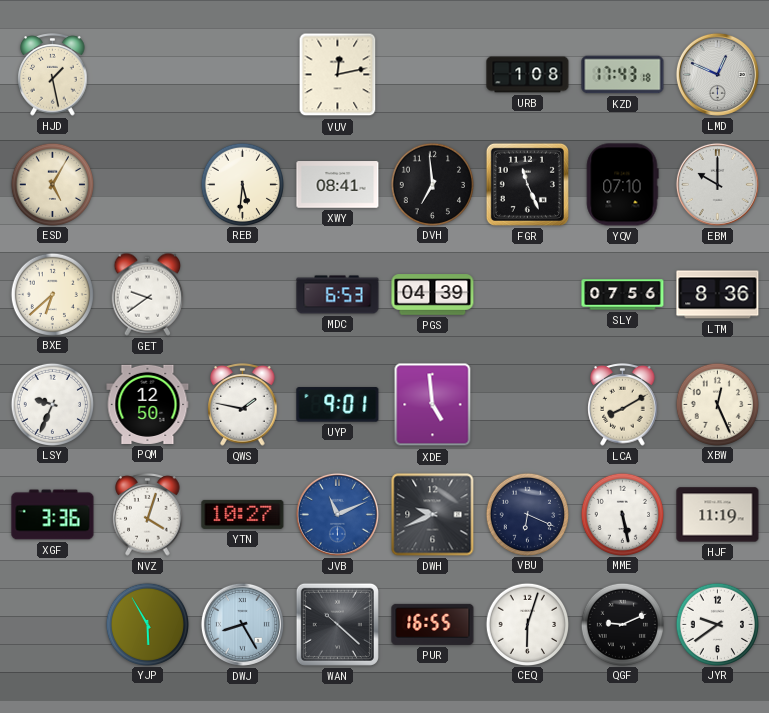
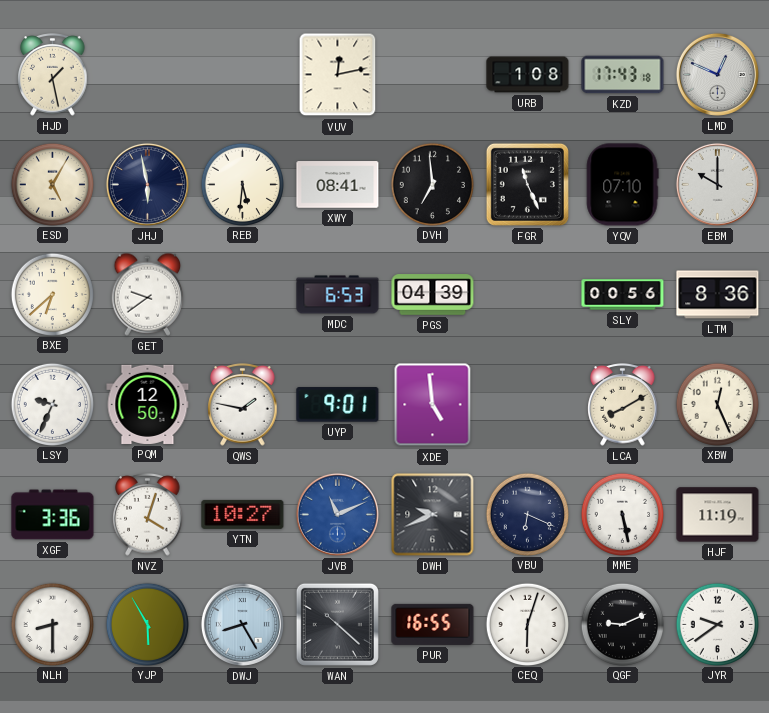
JHJ: none -> 5:58
SLY: 07:56 -> 00:56
NLH: none -> 8:30
